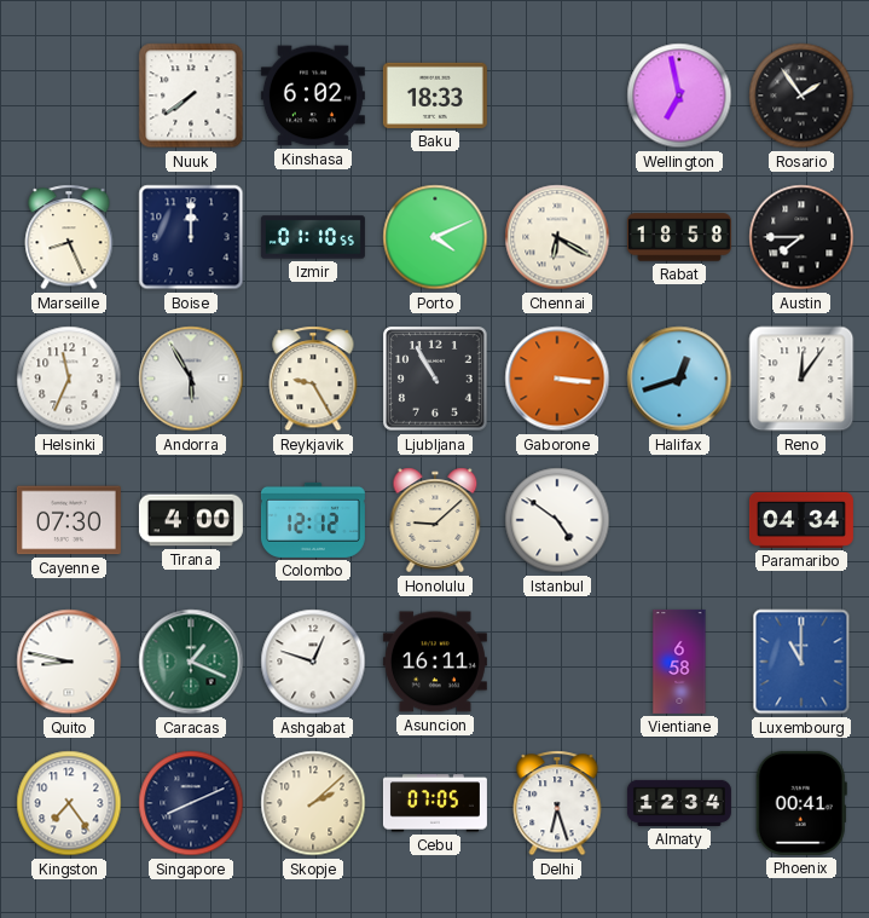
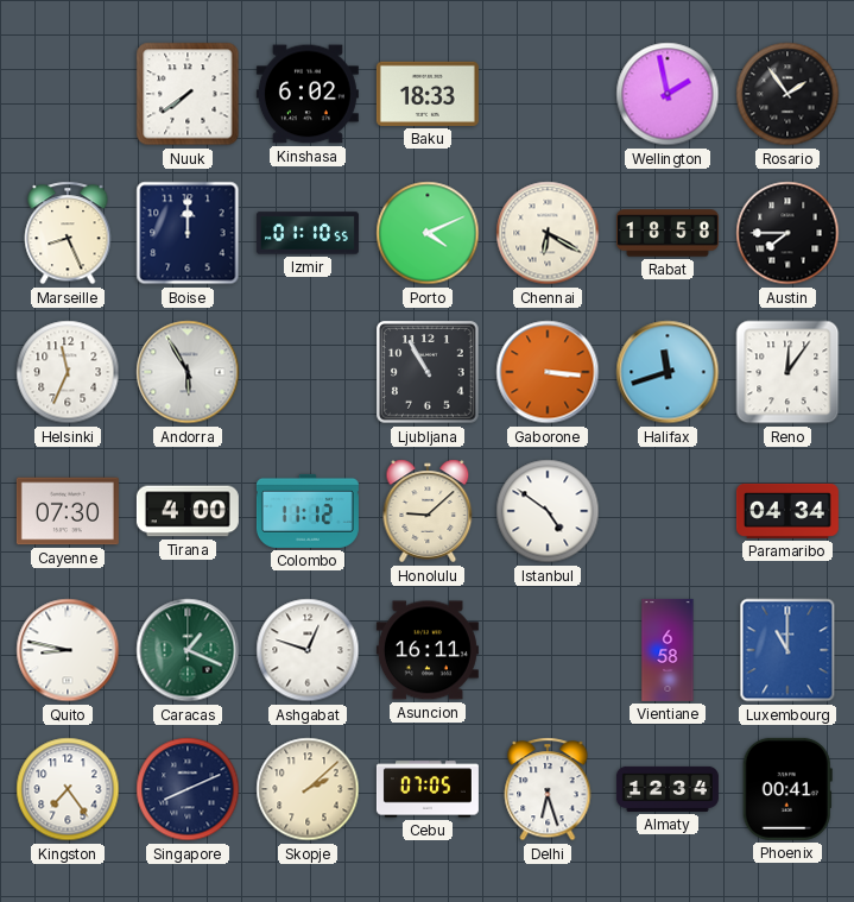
Wellington: 6:58 -> 1:58
Reykjavik: 9:25 -> none
Halifax: 12:42 -> 11:42
Colombo: 12:12 -> 11:12
